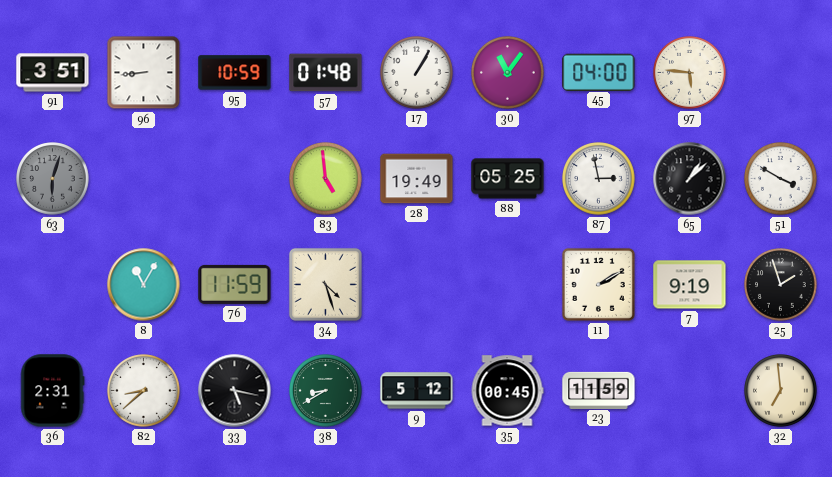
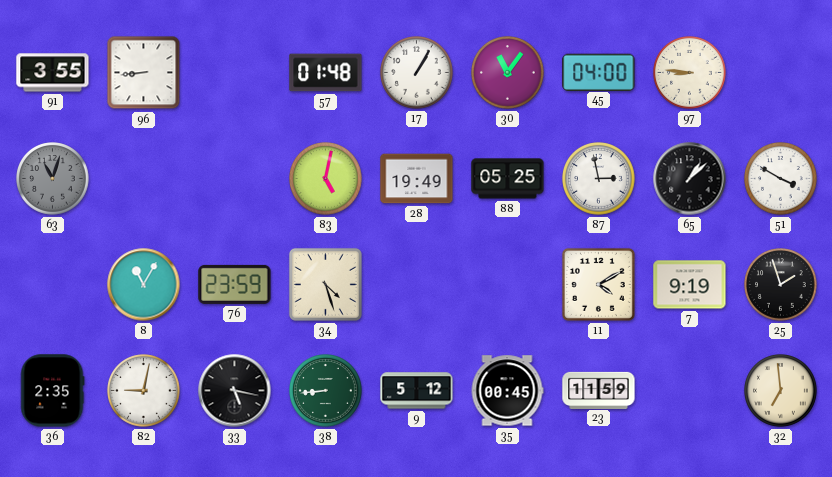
91: 3:51 -> 3:55
95: 10:59 -> none
97: 5:46 -> 8:46
63: 6:03 -> 11:03
83: 4:59 -> 5:02
76: 11:59 -> 23:59
11: 2:10 -> 4:10
36: 2:31 -> 2:35
82: 8:38 -> 9:02
38: 8:40 -> 8:44
